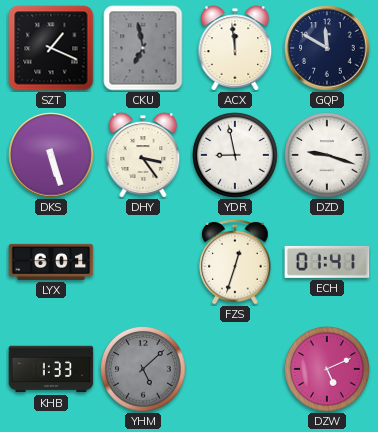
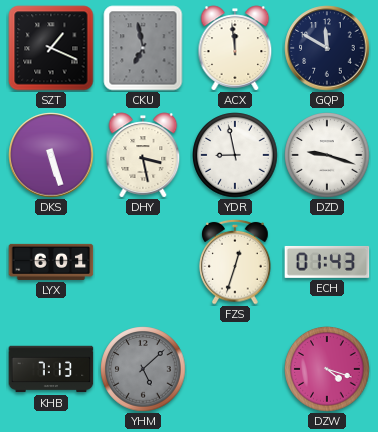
DHY: 3:24 -> 3:28
ECH: 01:41 -> 01:43
KHB: 1:33 -> 7:13
DZW: 5:11 -> 4:18
